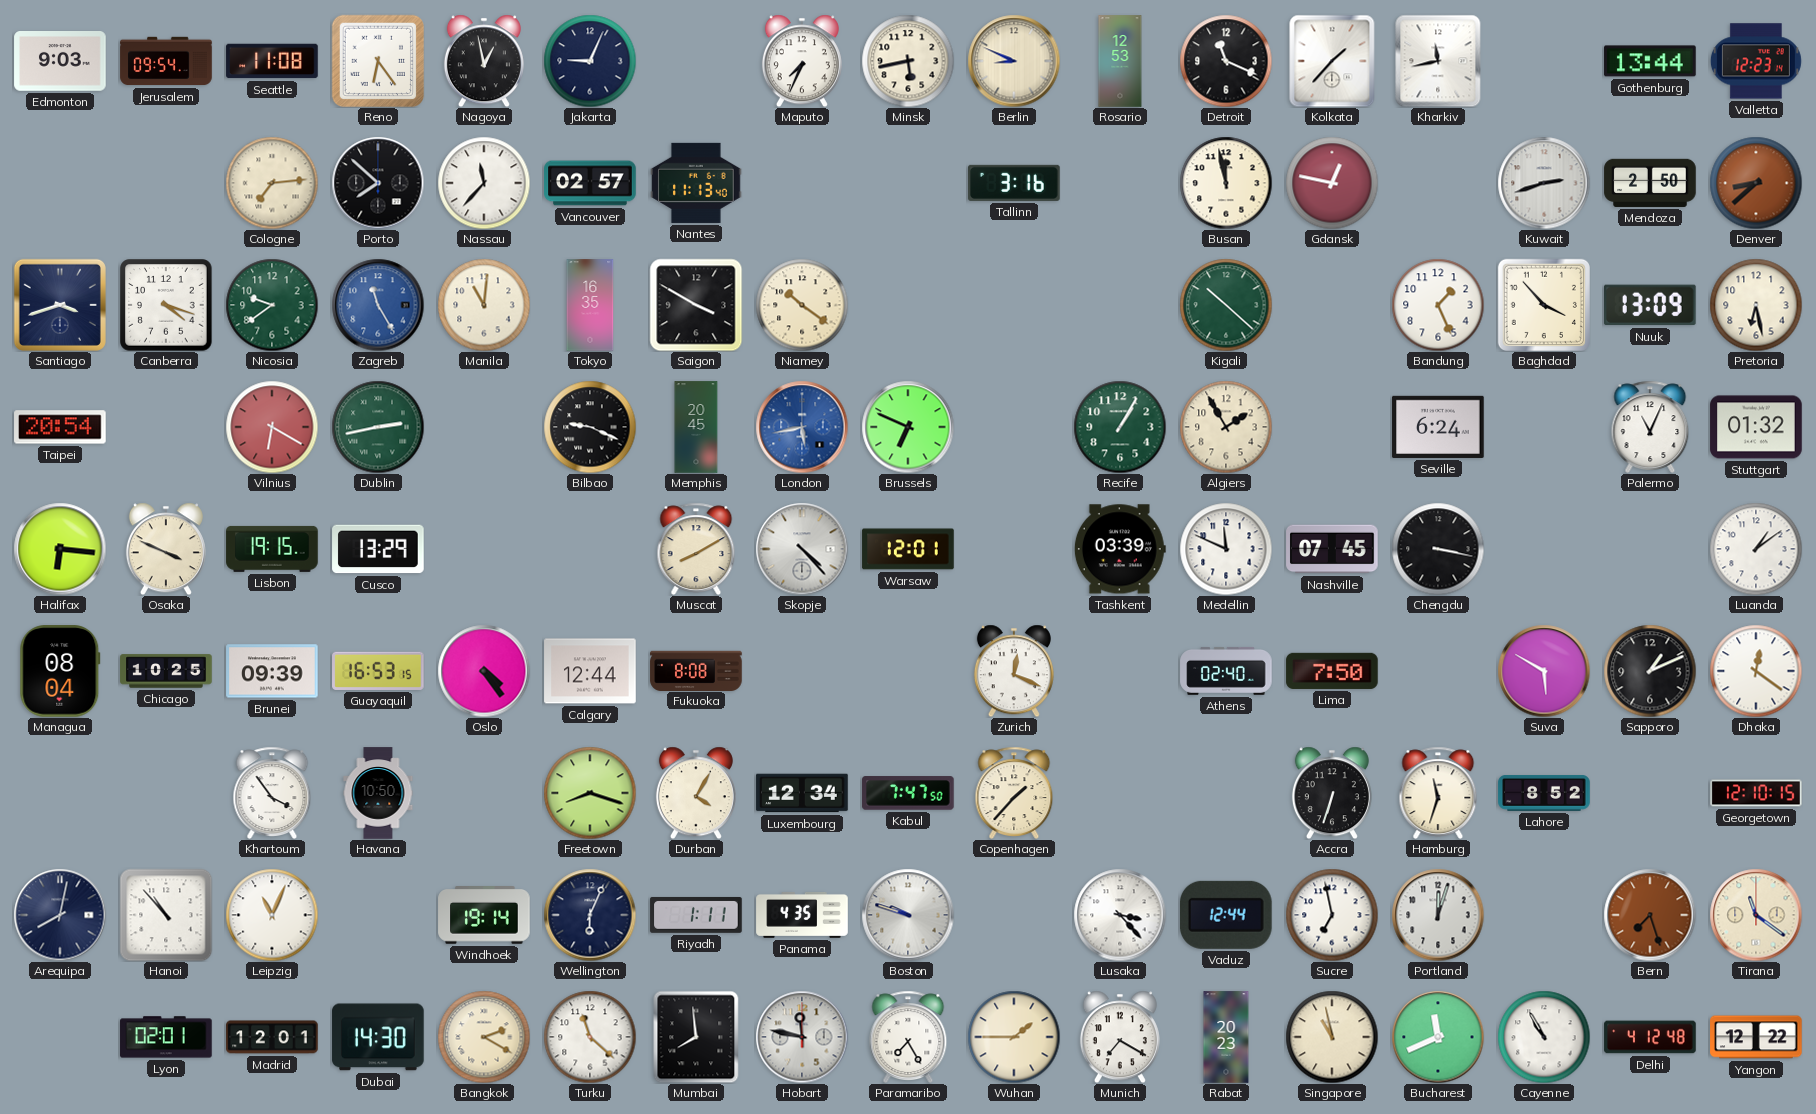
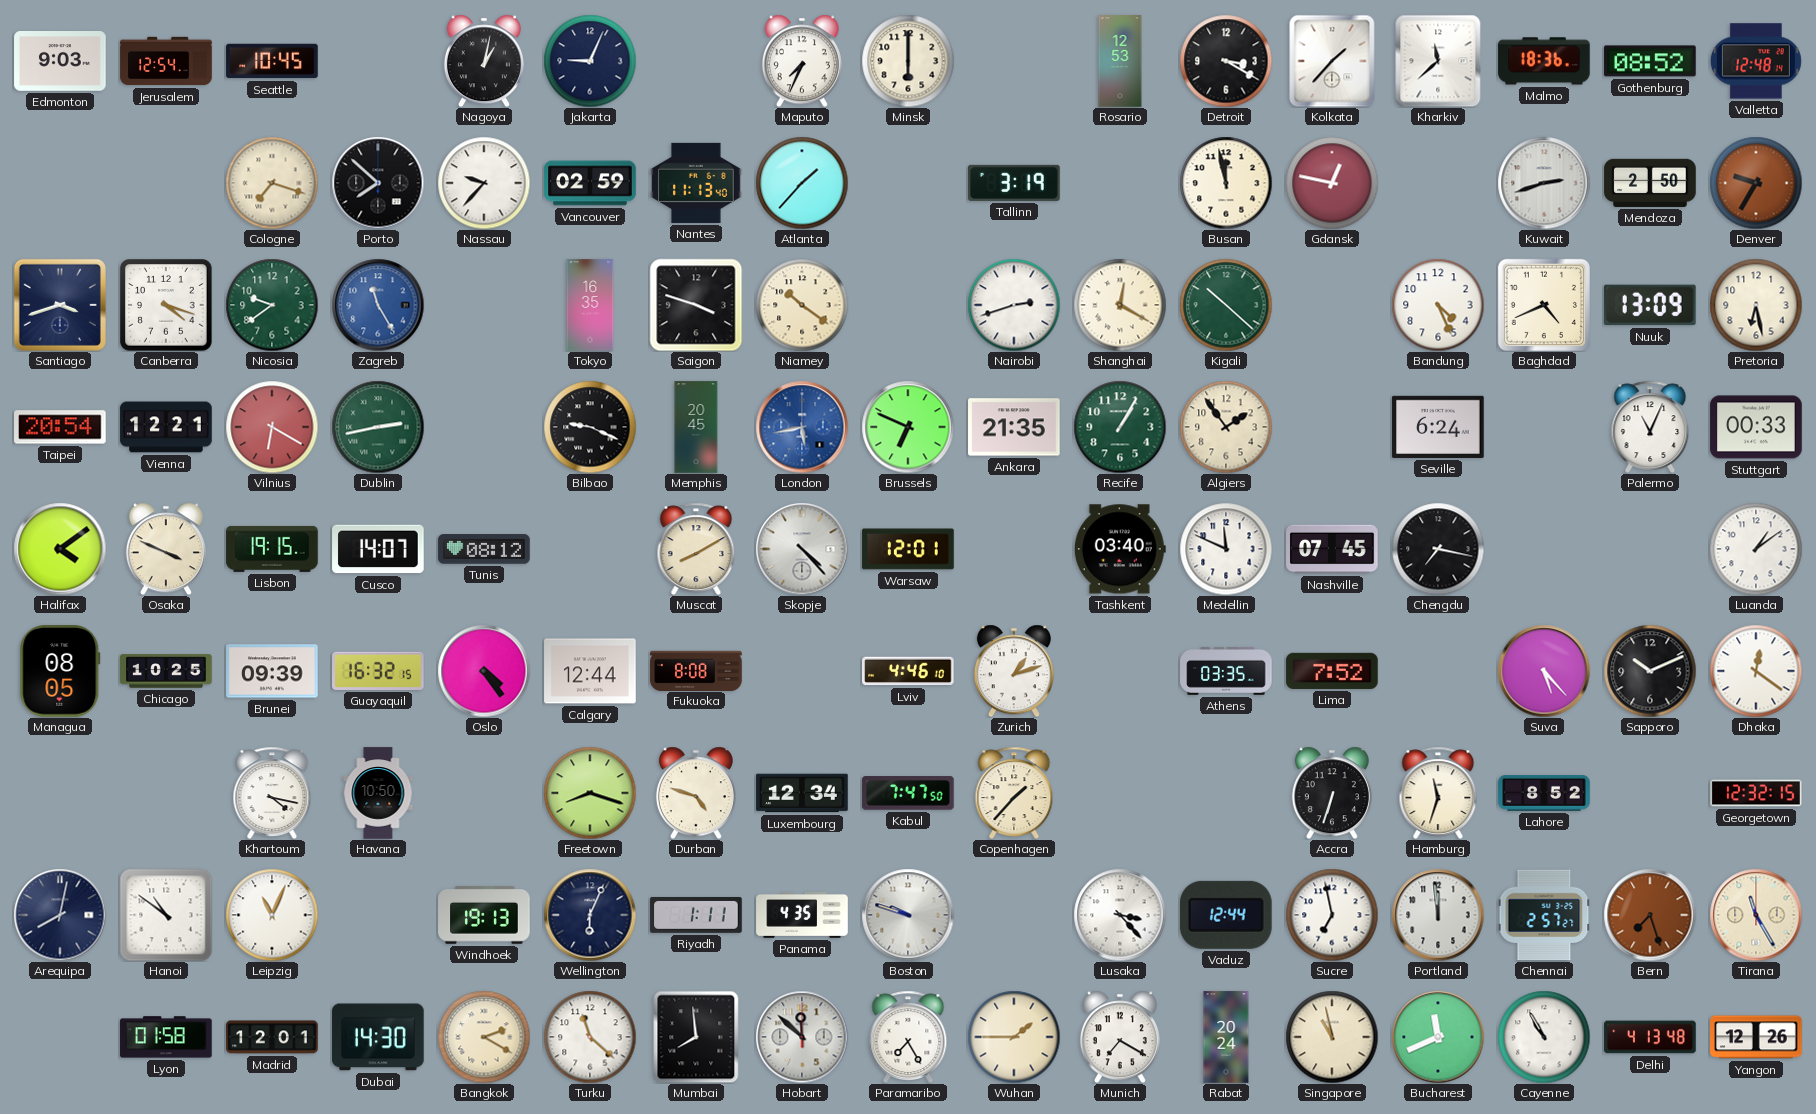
Jerusalem: 09:54 -> 12:54
Seattle: 11:08 -> 10:45
Reno: 6:24 -> none
Nagoya: 12:58 -> 1:02
Minsk: 5:43 -> 6:00
Berlin: 8:49 -> none
Detroit: 11:19 -> 3:20
Kharkiv: 11:43 -> 11:38
Malmo: none -> 18:36
Gothenburg: 13:44 -> 08:52
Valletta: 12:23 -> 12:48
Cologne: 7:14 -> 7:18
Nassau: 11:37 -> 9:37
Vancouver: 02:57 -> 02:59
Atlanta: none -> 1:37
Tallinn: 3:16 -> 3:19
Denver: 8:38 -> 9:35
Manila: 11:01 -> none
Saigon: 3:50 -> 3:48
Nairobi: none -> 2:42
Shanghai: none -> 12:20
Bandung: 1:26 -> 4:26
Baghdad: 3:53 -> 4:41
Vienna: none -> 12:21
Ankara: none -> 21:35
Algiers: 1:55 -> 1:54
Stuttgart: 01:32 -> 00:33
Halifax: 6:16 -> 4:09
Cusco: 13:29 -> 14:07
Tunis: none -> 08:12
Tashkent: 03:39 -> 03:40
Chengdu: 3:17 -> 7:17
Managua: 08:04 -> 08:05
Guayaquil: 16:53 -> 16:32
Lviv: none -> 4:46
Zurich: 12:19 -> 1:12
Athens: 02:40 -> 03:35
Lima: 7:50 -> 7:52
Suva: 5:50 -> 5:23
Sapporo: 1:11 -> 10:11
Khartoum: 3:54 -> 4:17
Durban: 4:05 -> 4:48
Georgetown: 12:10 -> 12:32
Hanoi: 10:53 -> 10:51
Windhoek: 19:14 -> 19:13
Portland: 12:03 -> 11:59
Chennai: none -> 2:57
Tirana: 11:21 -> 11:25
Lyon: 02:01 -> 01:58
Hobart: 11:47 -> 11:52
Rabat: 20:23 -> 20:24
Delhi: 4:12 -> 4:13
Yangon: 12:22 -> 12:26
